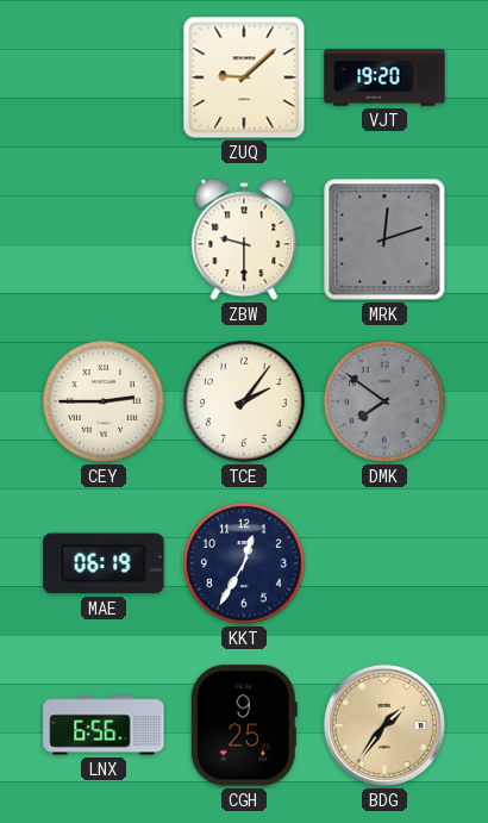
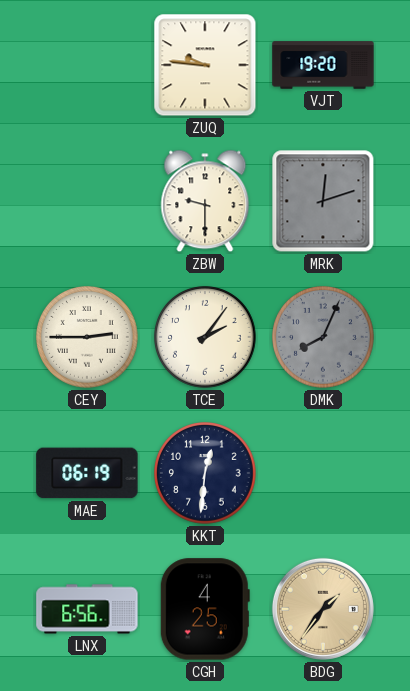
ZUQ: 9:08 -> 9:46
DMK: 7:51 -> 8:04
KKT: 12:35 -> 12:31
CGH: 9:25 -> 4:25
